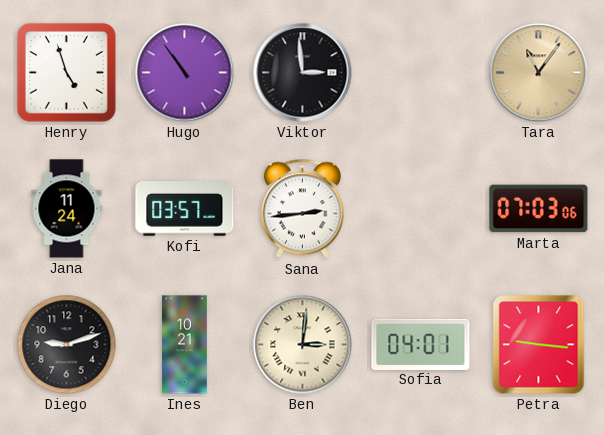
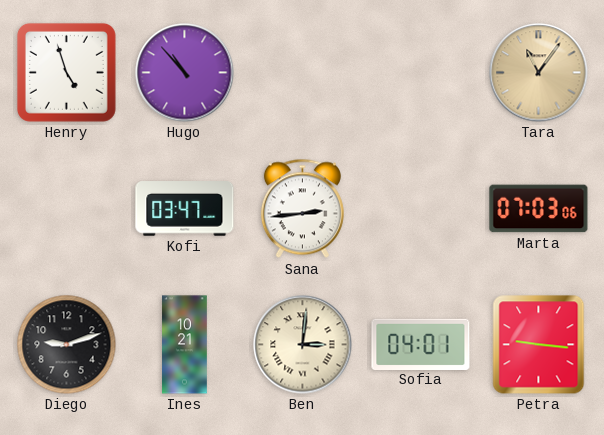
Hugo: 10:54 -> 10:53
Viktor: 2:59 -> none
Jana: 11:24 -> none
Kofi: 03:57 -> 03:47
